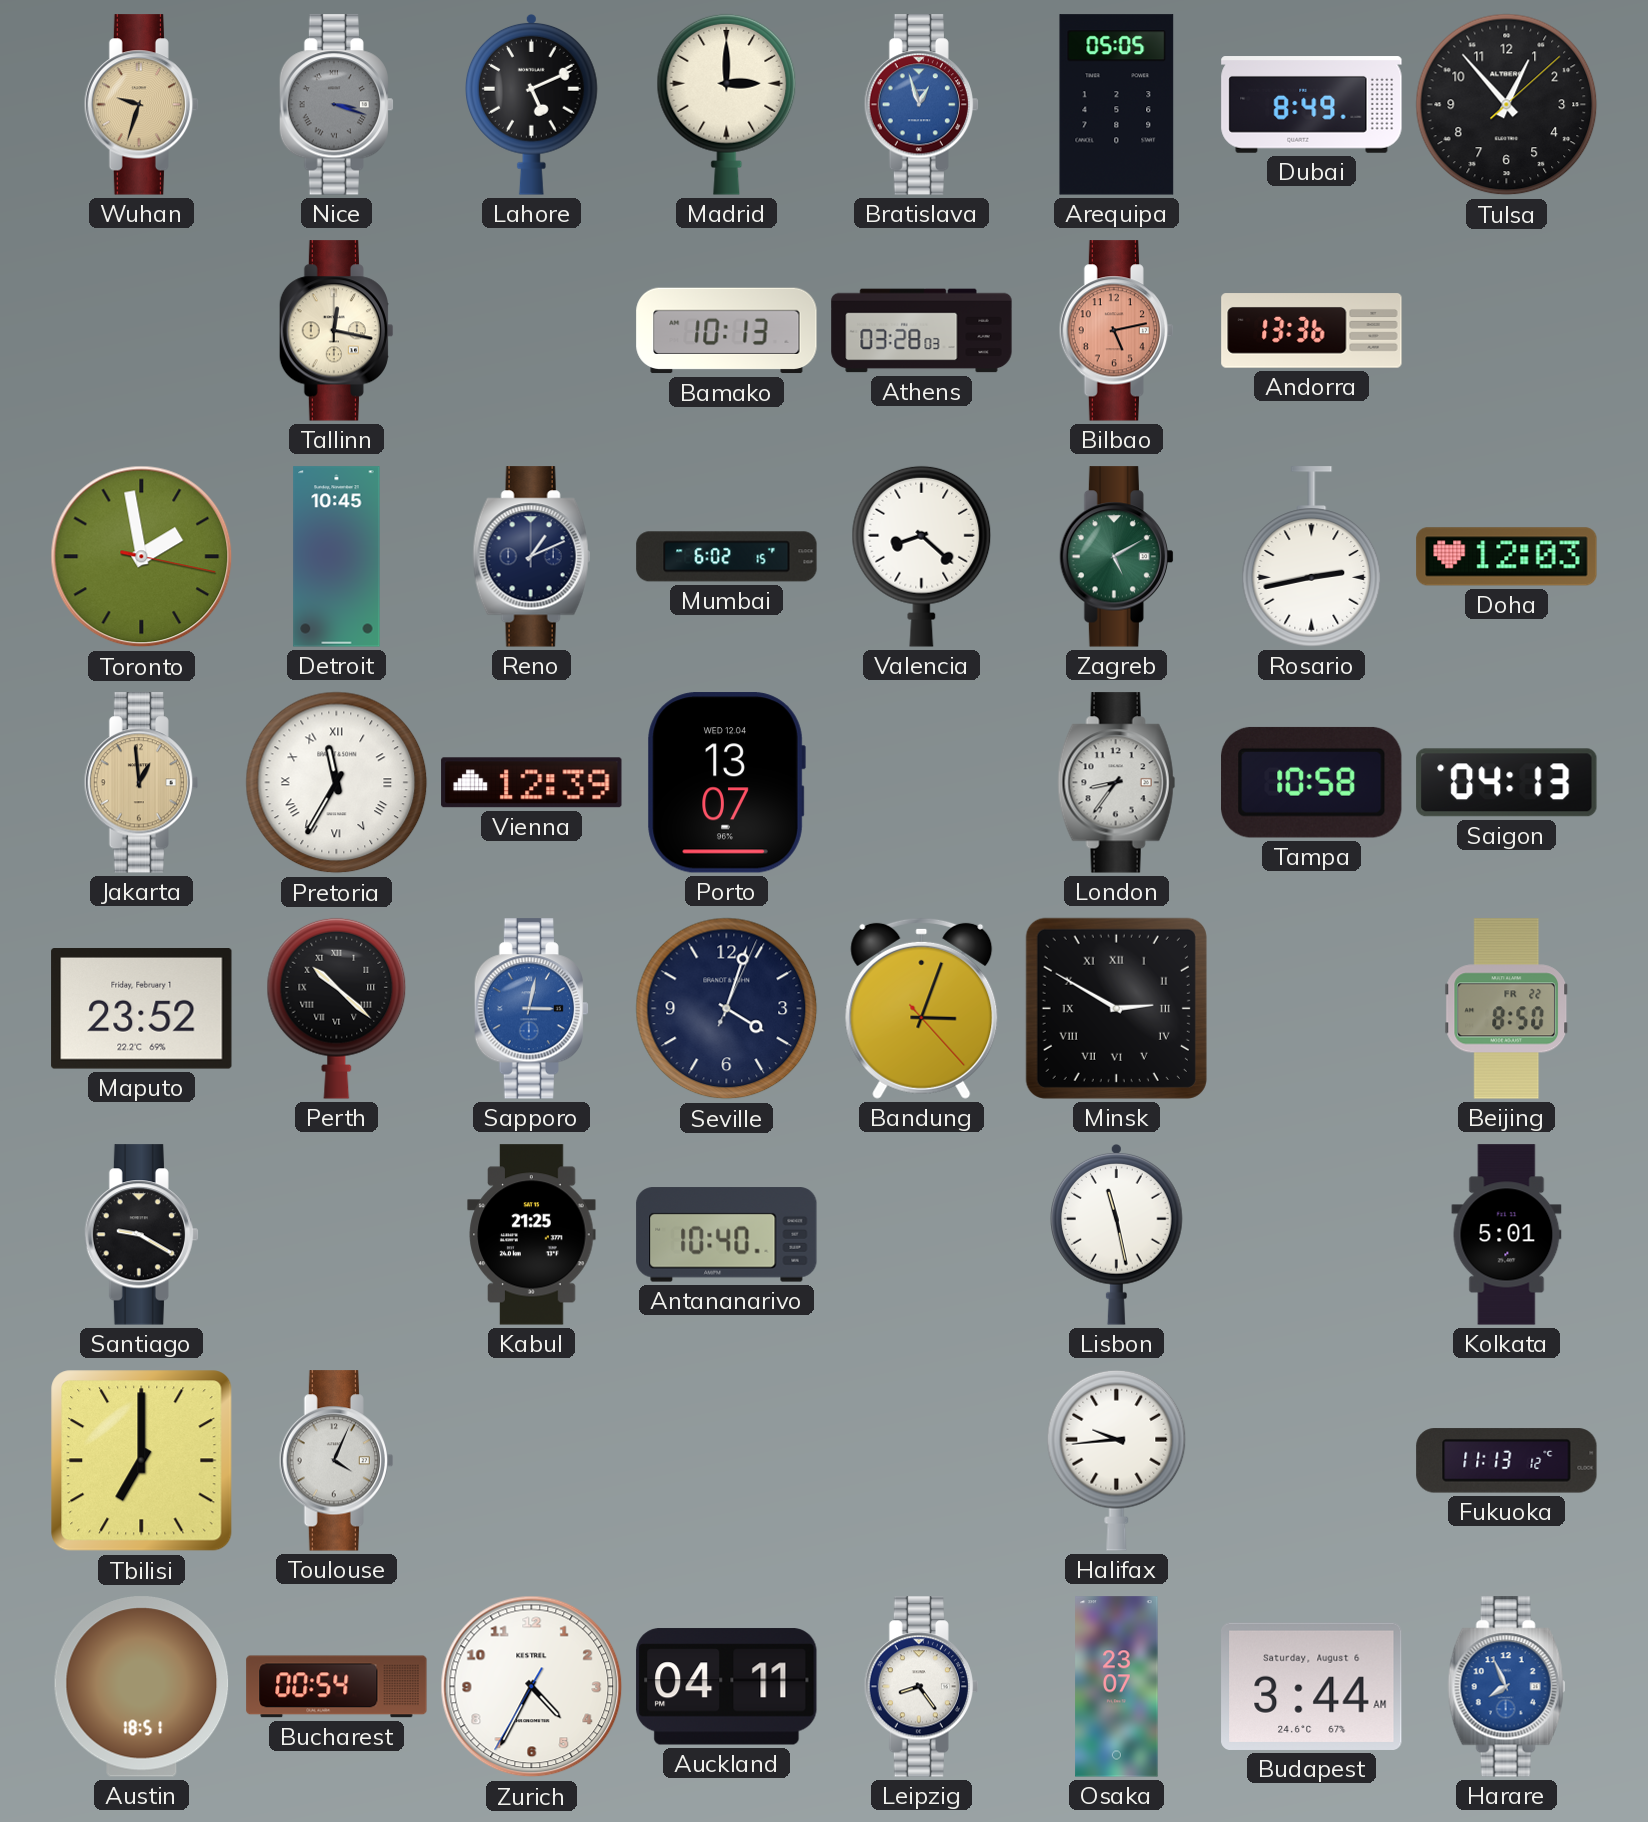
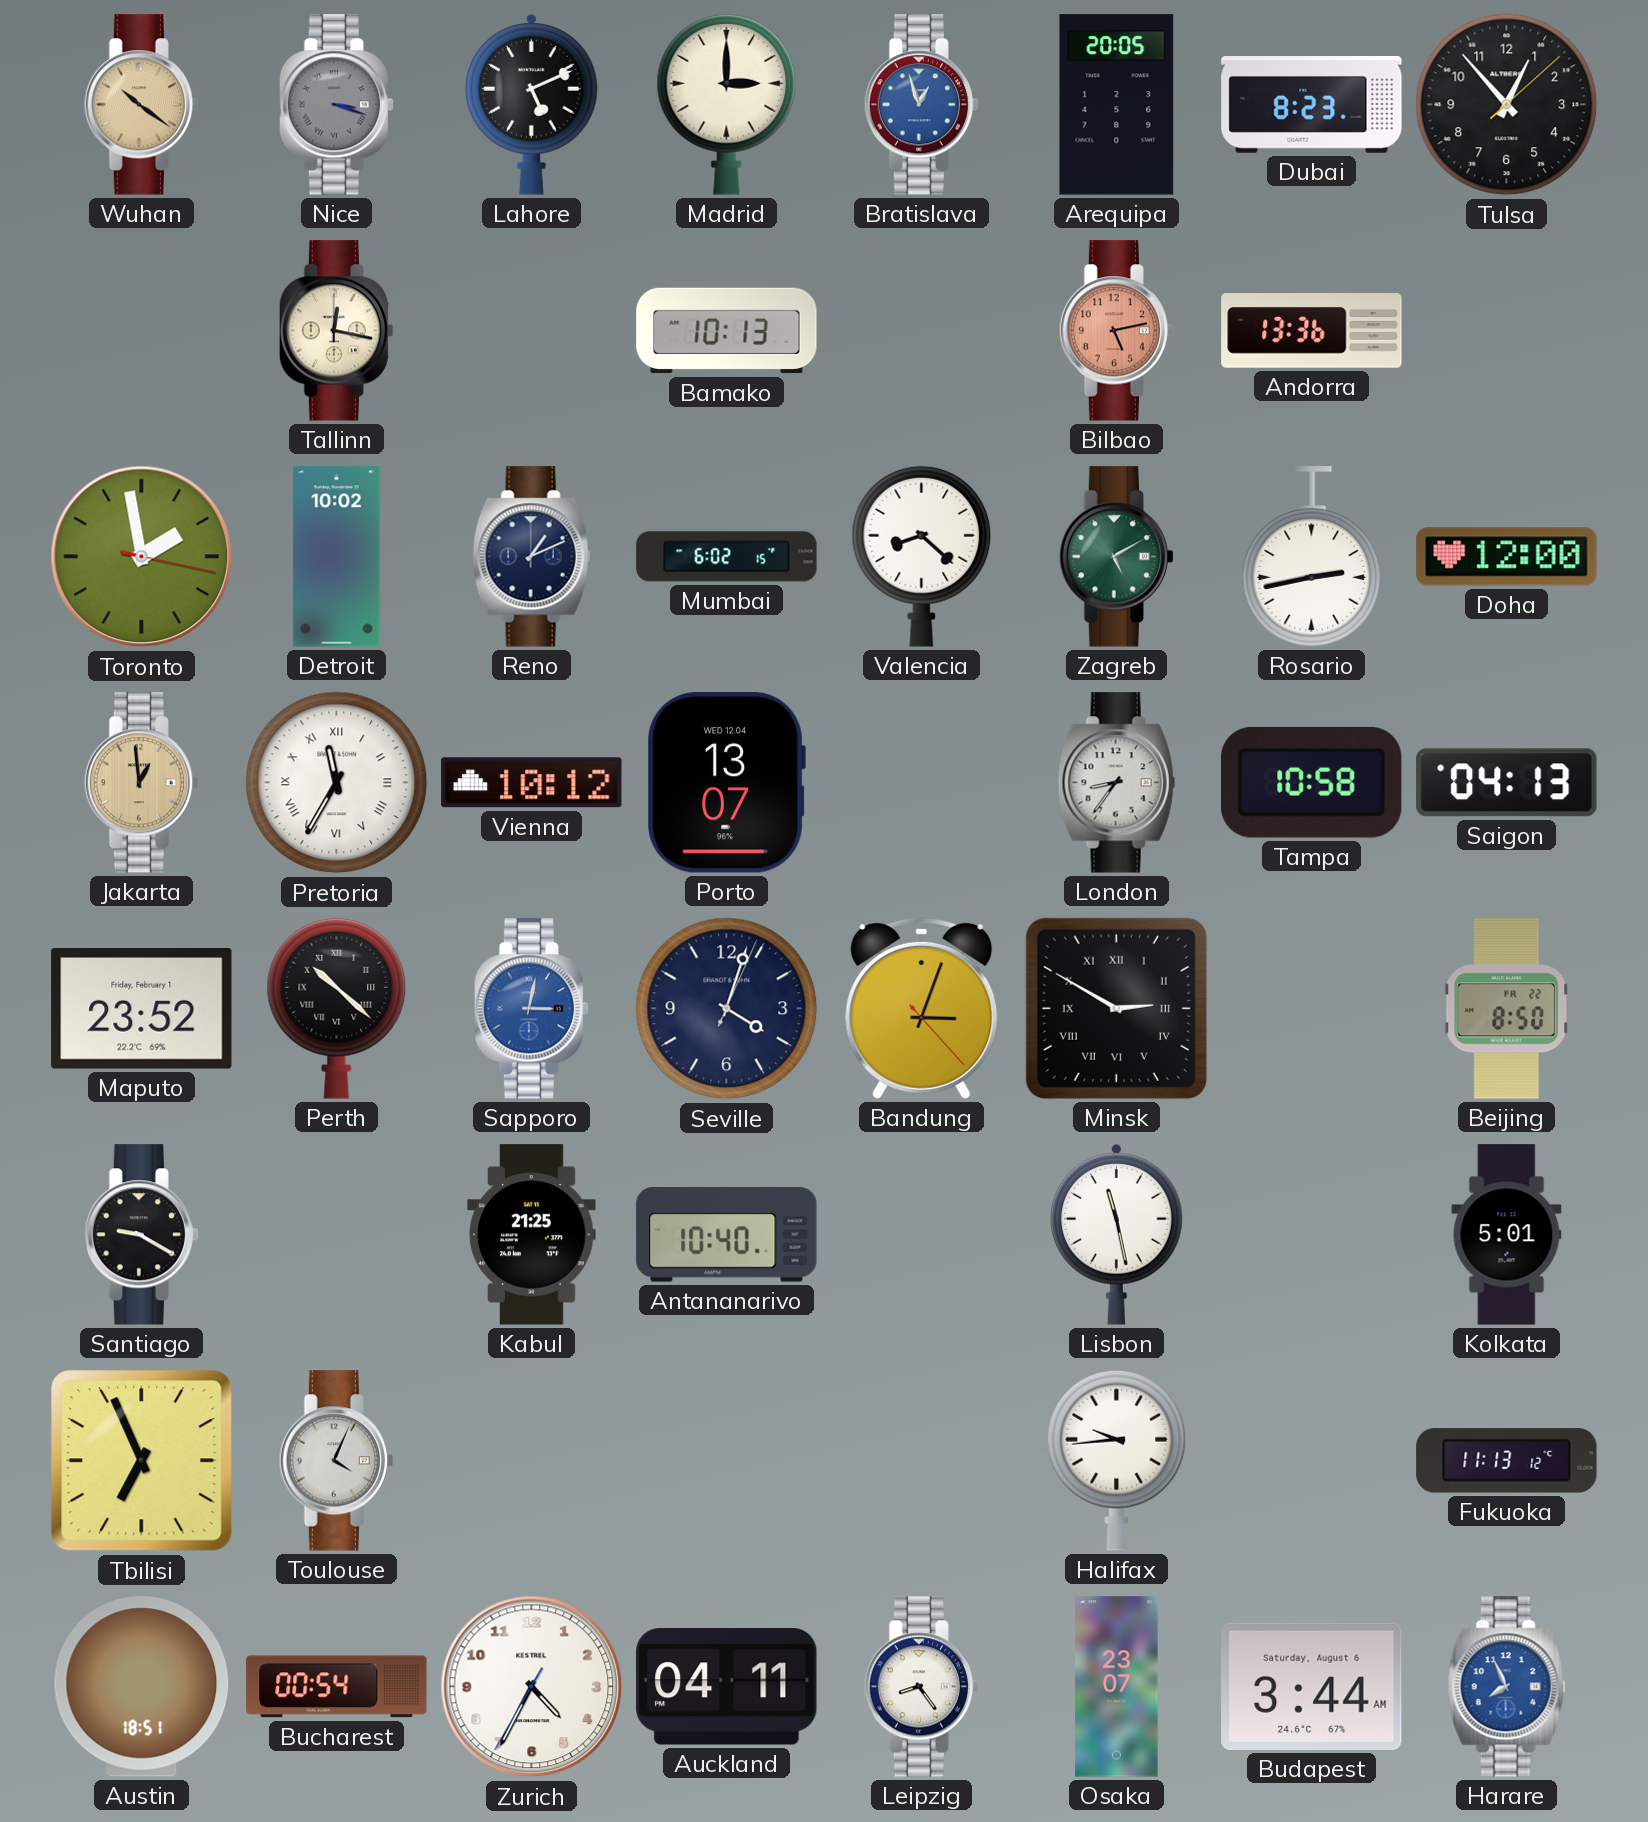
Wuhan: 9:33 -> 10:21
Arequipa: 05:05 -> 20:05
Dubai: 8:49 -> 8:23
Athens: 03:28 -> none
Detroit: 10:45 -> 10:02
Doha: 12:03 -> 12:00
Vienna: 12:39 -> 10:12
Tbilisi: 7:00 -> 6:56
